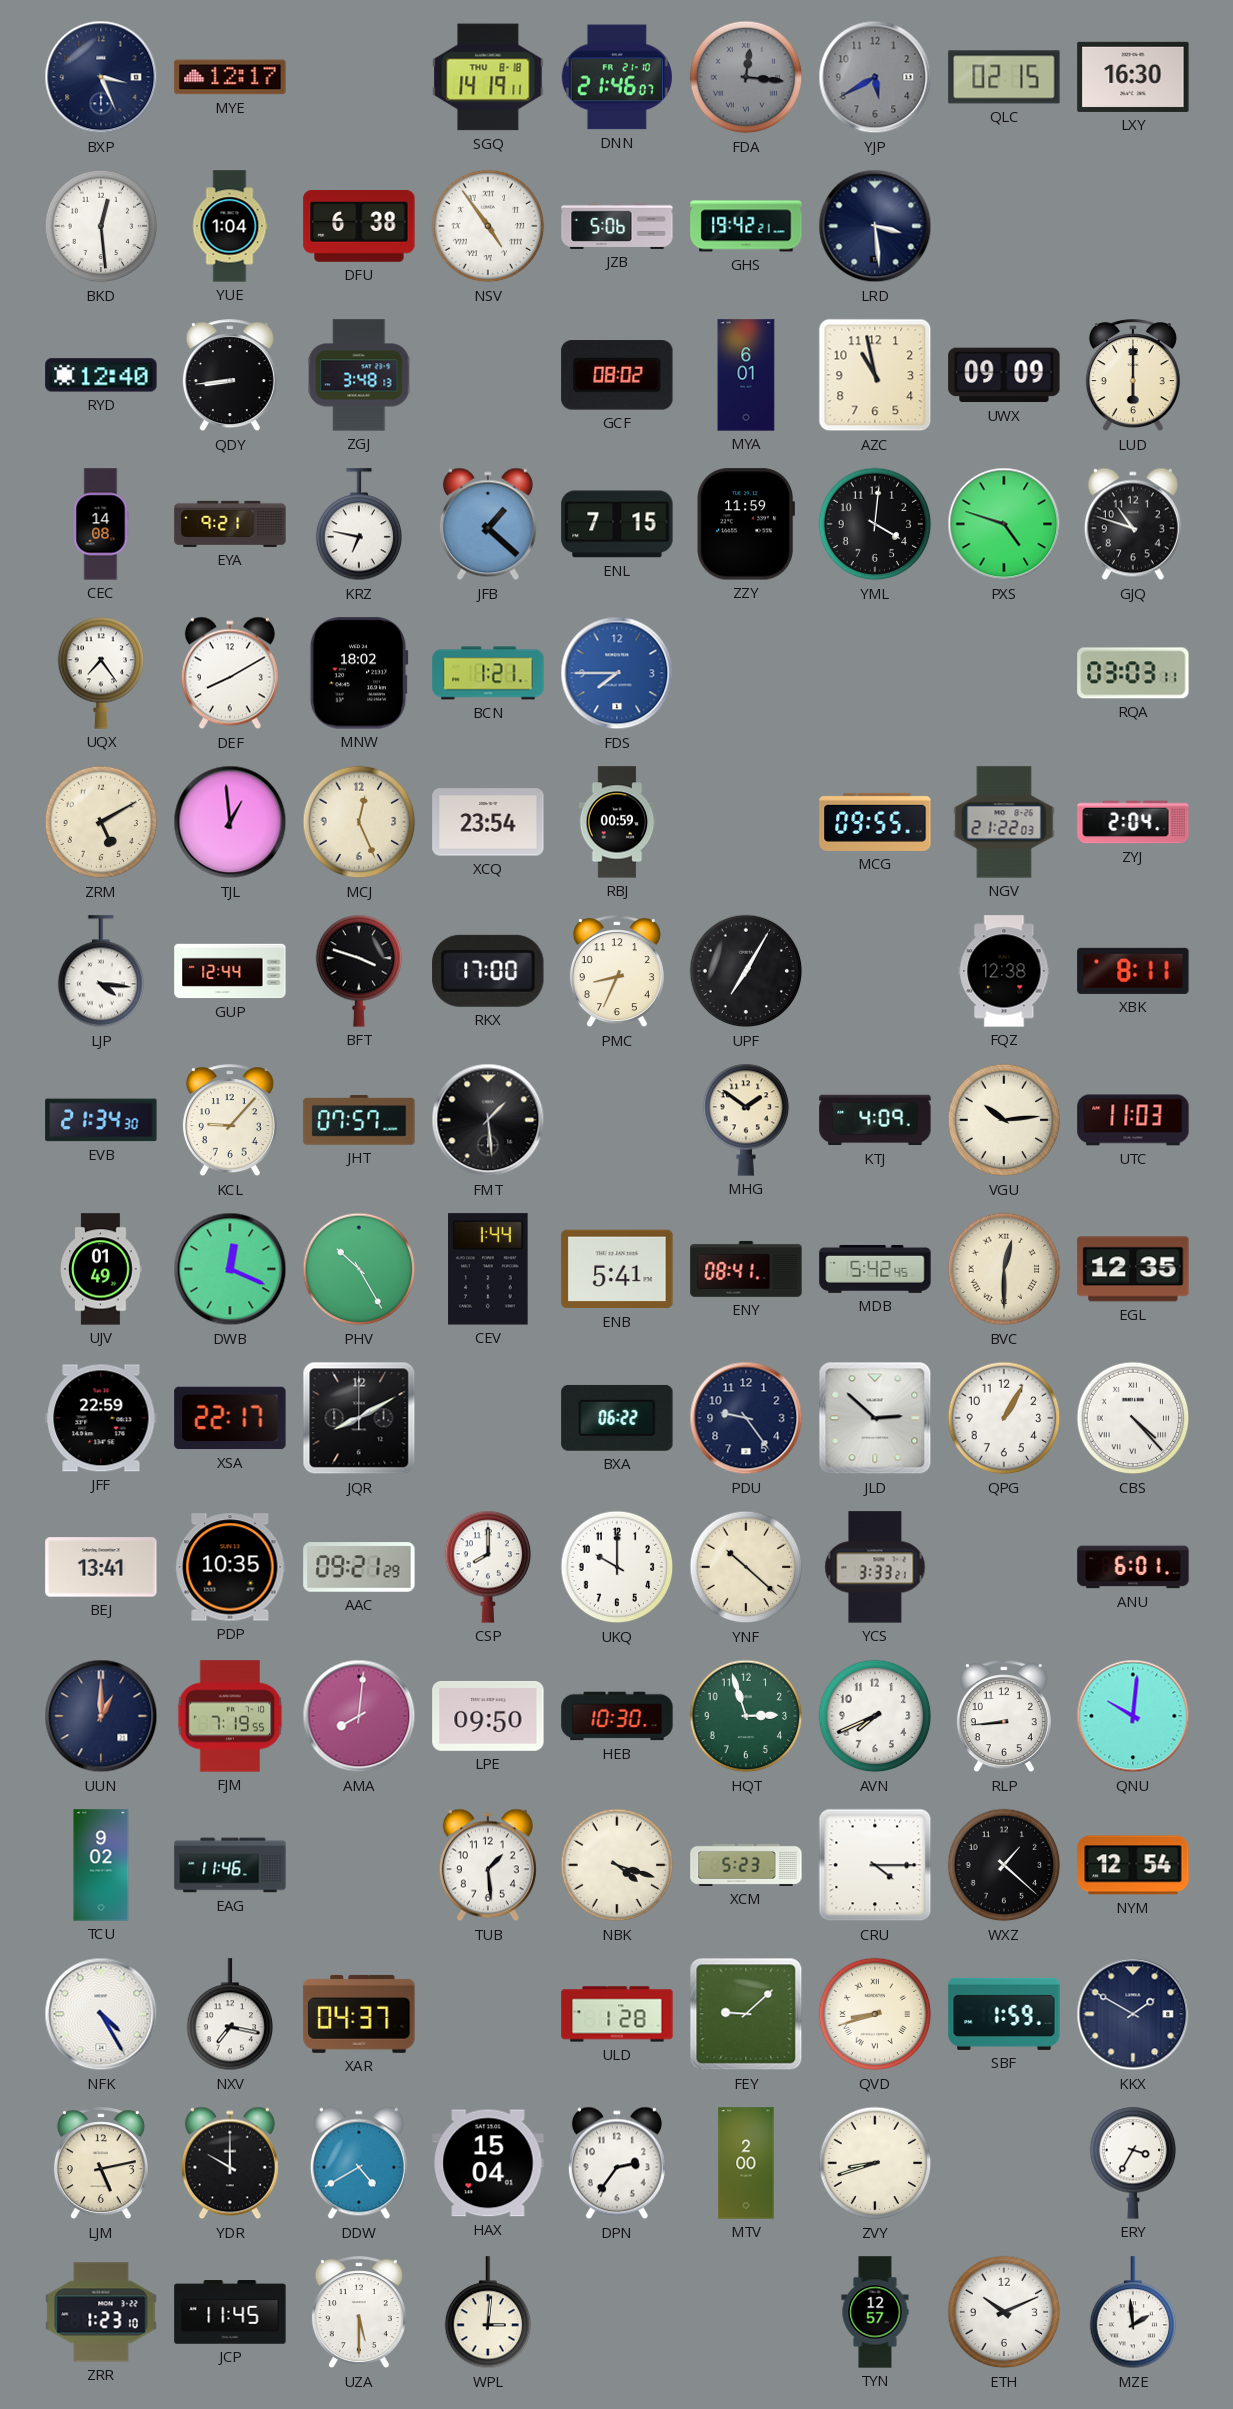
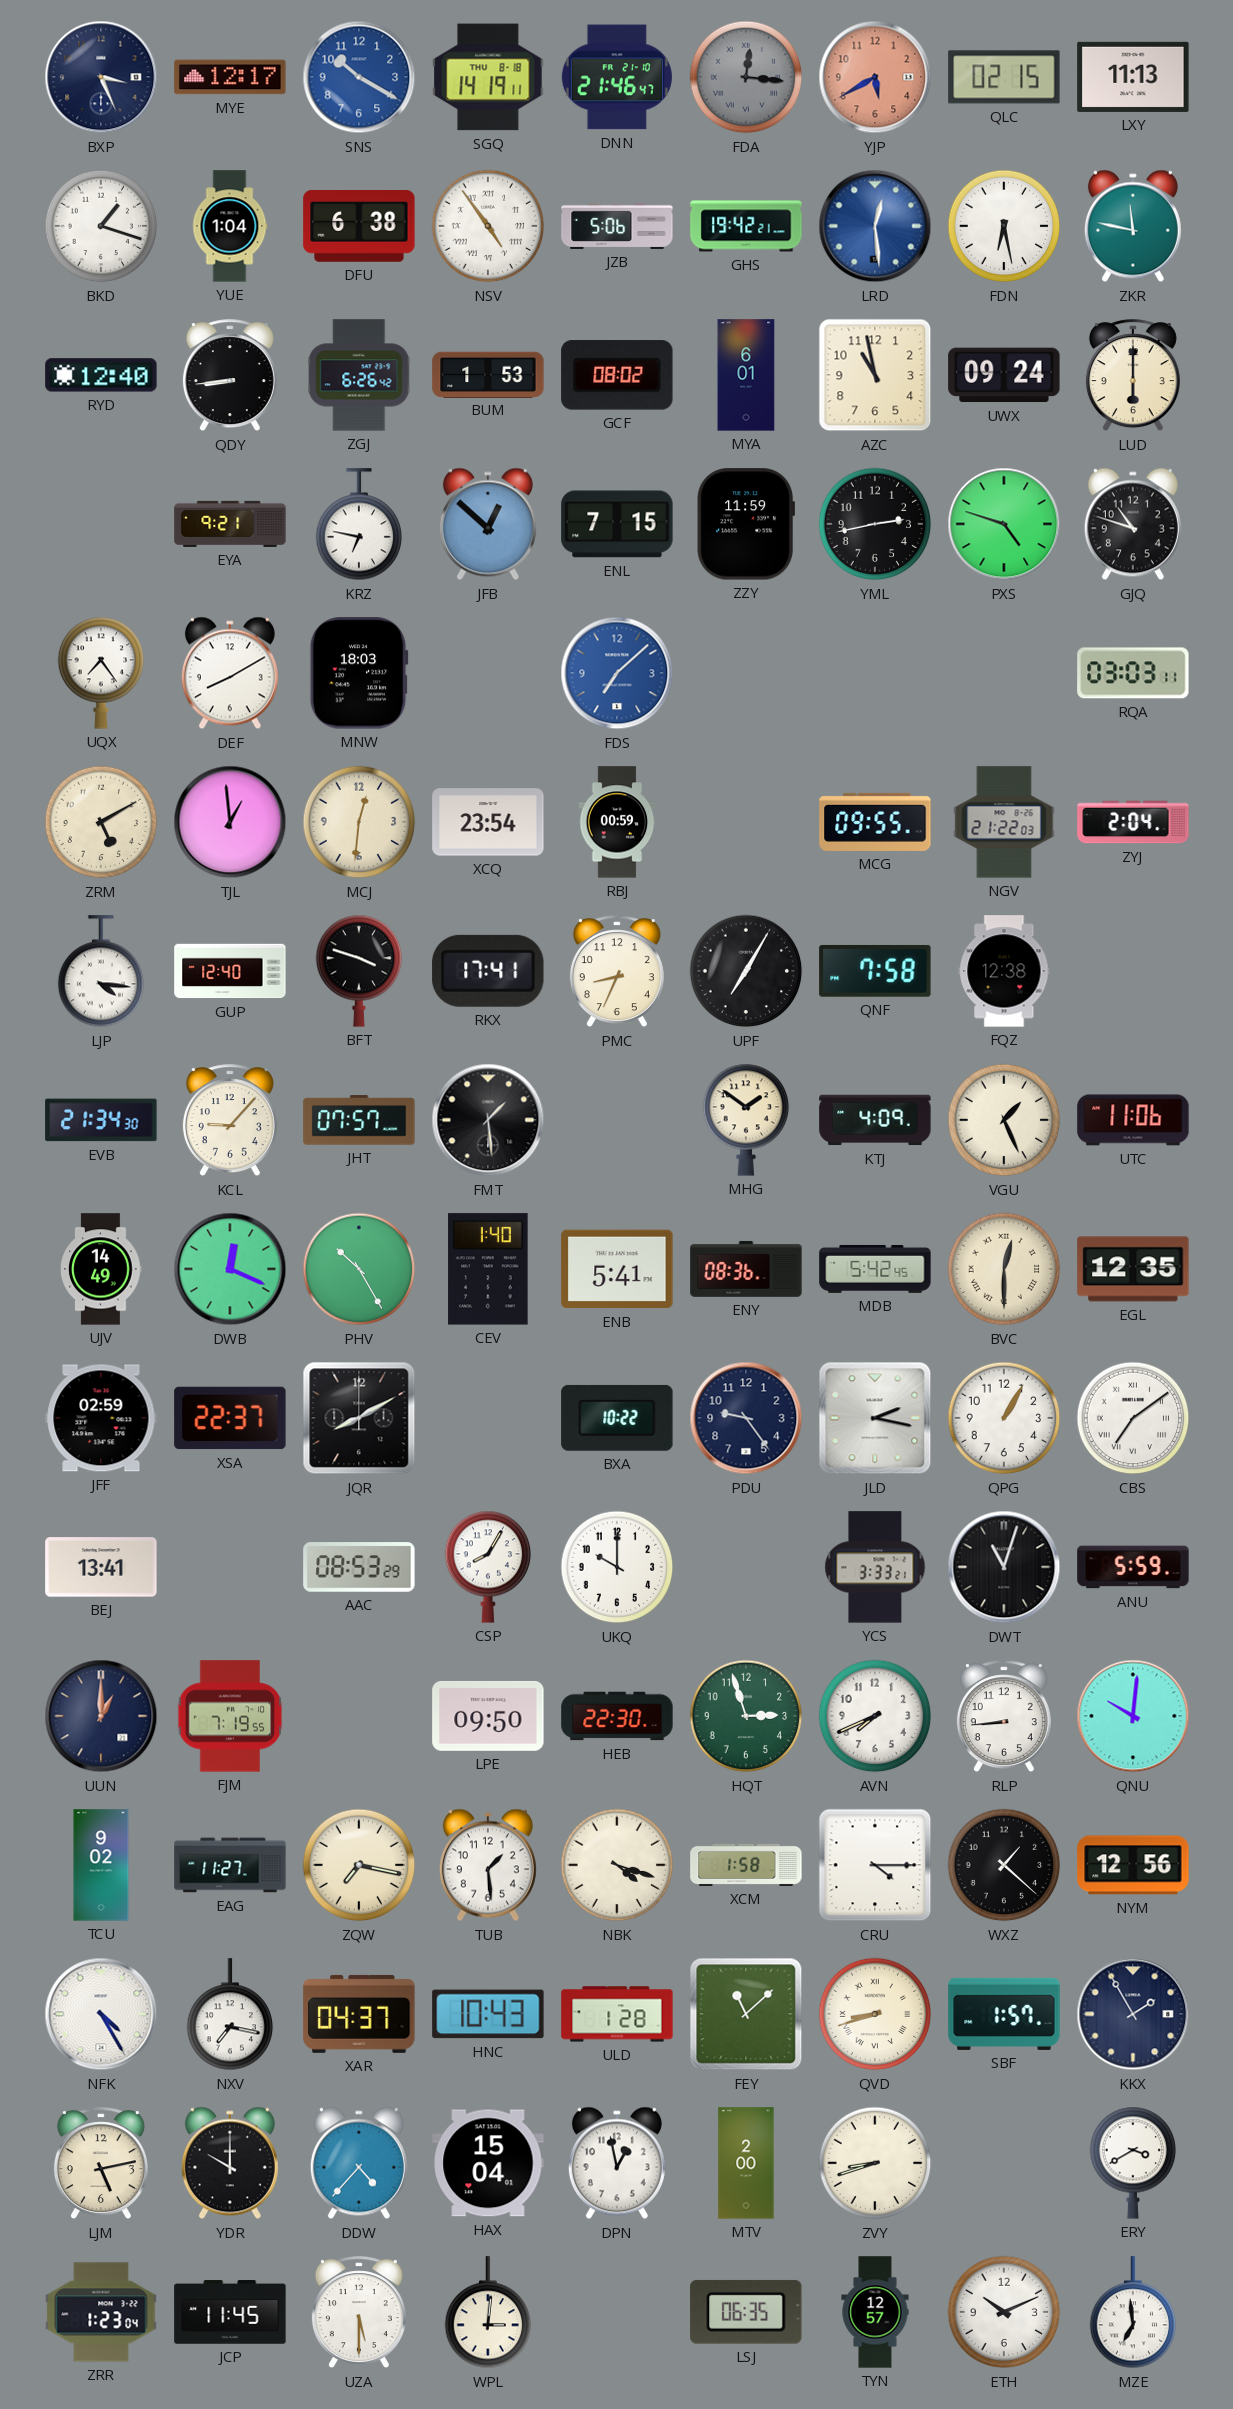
SNS: none -> 10:20
DNN: 21:46:07 -> 21:46:47
YJP dial: grey -> salmon
LXY: 16:30 -> 11:13
BKD: 12:29 -> 1:18
LRD: 3:29 -> 12:29
LRD dial: navy -> blue
FDN: none -> 6:28
ZKR: none -> 11:47
ZGJ: 3:48 -> 6:26
BUM: none -> 1:53
UWX: 09:09 -> 09:24
CEC: 14:08 -> none
JFB: 1:22 -> 12:52
YML: 4:01 -> 2:43
MNW: 18:02 -> 18:03
BCN: 1:21 -> none
FDS: 7:45 -> 7:08
MCJ: 12:26 -> 12:31
GUP: 12:44 -> 12:40
RKX: 17:00 -> 17:41
QNF: none -> 7:58
XBK: 8:11 -> none
VGU: 10:14 -> 1:26
UTC: 11:03 -> 11:06
UJV: 01:49 -> 14:49
CEV: 1:44 -> 1:40
ENY: 08:41 -> 08:36
JFF: 22:59 -> 02:59
XSA: 22:17 -> 22:37
BXA: 06:22 -> 10:22
JLD: 2:52 -> 2:17
CBS: 4:23 -> 7:09
PDP: 10:35 -> none
AAC: 09:21 -> 08:53
CSP: 8:00 -> 8:05
YNF: 10:22 -> none
DWT: none -> 11:03
ANU: 6:01 -> 5:59
AMA: 8:01 -> none
HEB: 10:30 -> 22:30
EAG: 11:46 -> 11:27
ZQW: none -> 7:17
XCM: 5:23 -> 1:58
NYM: 12:54 -> 12:56
HNC: none -> 10:43
FEY: 9:08 -> 11:08
SBF: 1:59 -> 1:57
KKX: 1:50 -> 1:55
DDW: 4:40 -> 4:37
DPN: 2:36 -> 12:58
ERY: 3:35 -> 3:40
ZRR: 1:23:10 -> 1:23:04
LSJ: none -> 06:35
MZE: 1:59 -> 6:59
